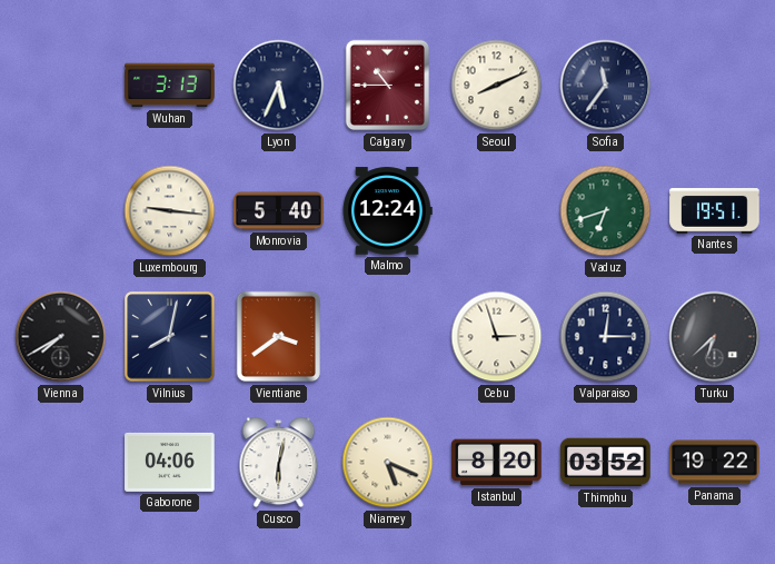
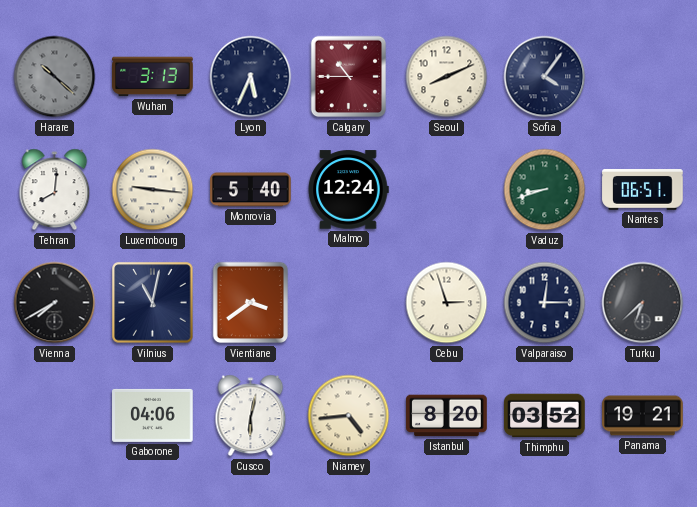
Harare: none -> 10:22
Sofia: 11:36 -> 4:06
Tehran: none -> 8:01
Vaduz: 6:42 -> 8:42
Nantes: 19:51 -> 06:51
Vilnius: 8:02 -> 11:02
Niamey: 5:19 -> 4:44
Panama: 19:22 -> 19:21
